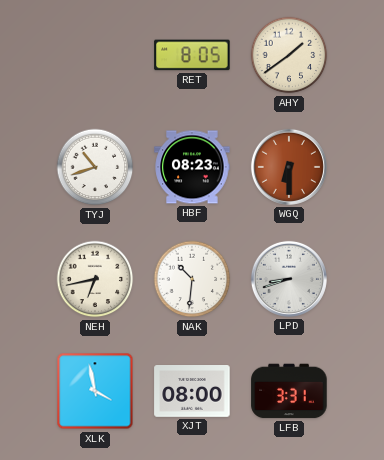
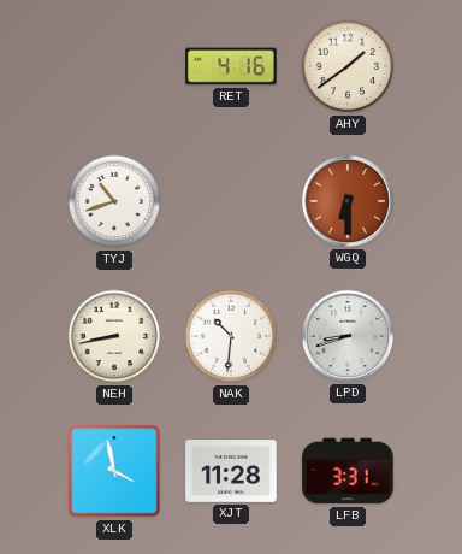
RET: 8:05 -> 4:16
HBF: 08:23 -> none
NEH: 6:43 -> 8:43
XJT: 08:00 -> 11:28
